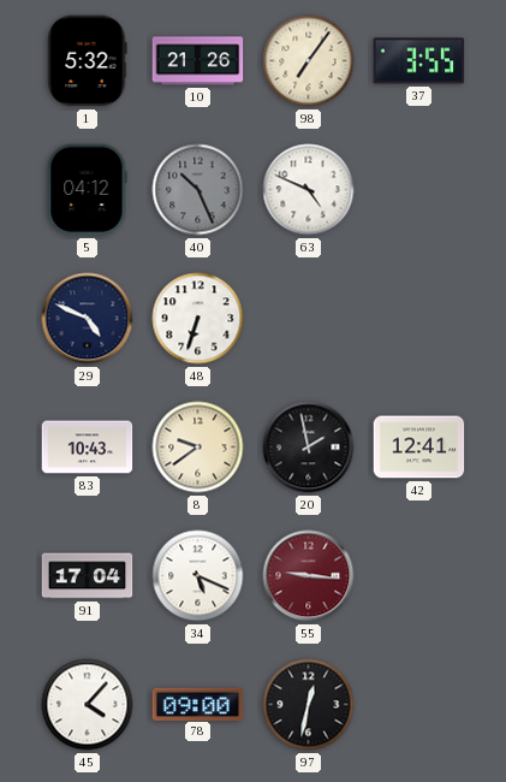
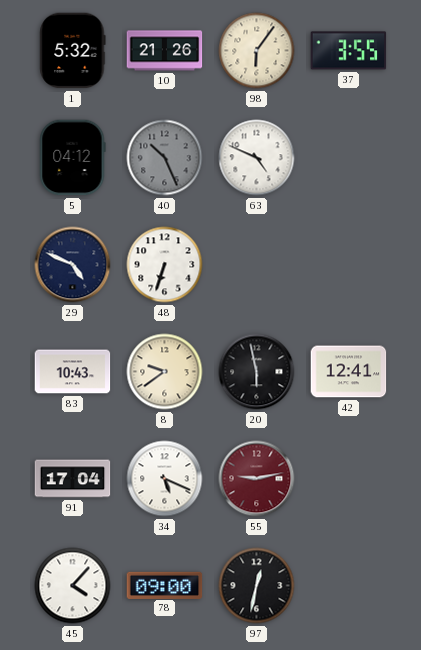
98: 7:06 -> 6:06
20: 1:58 -> 5:58
55: 9:16 -> 9:13
